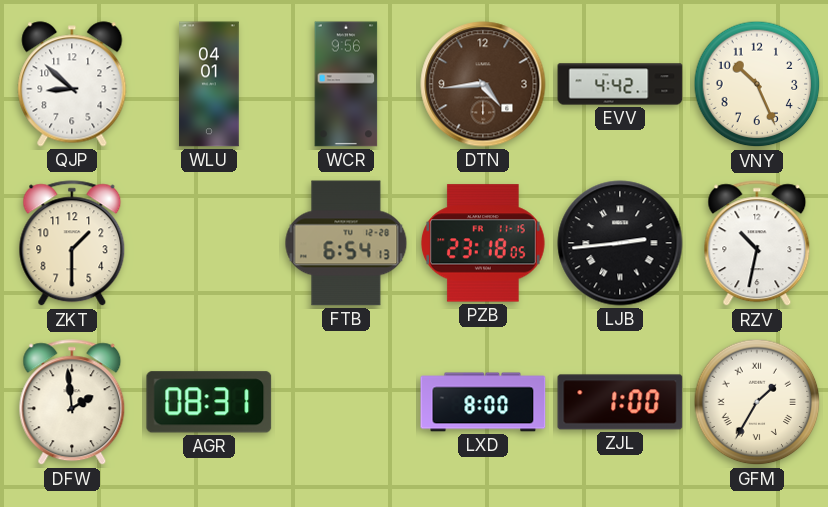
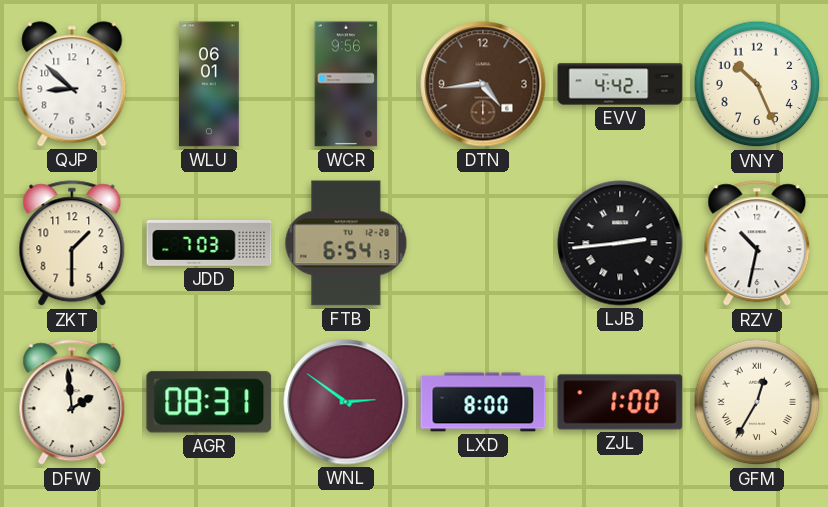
WLU: 04:01 -> 06:01
JDD: none -> 7:03
PZB: 23:18 -> none
WNL: none -> 2:51
GFM: 1:35 -> 12:35
